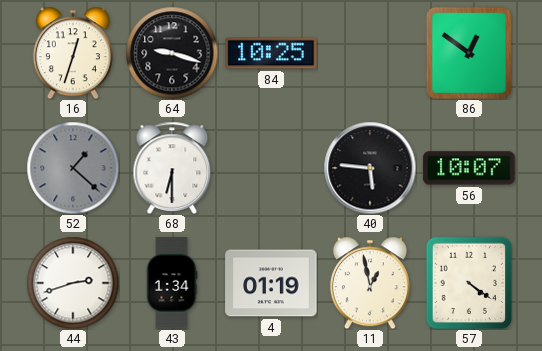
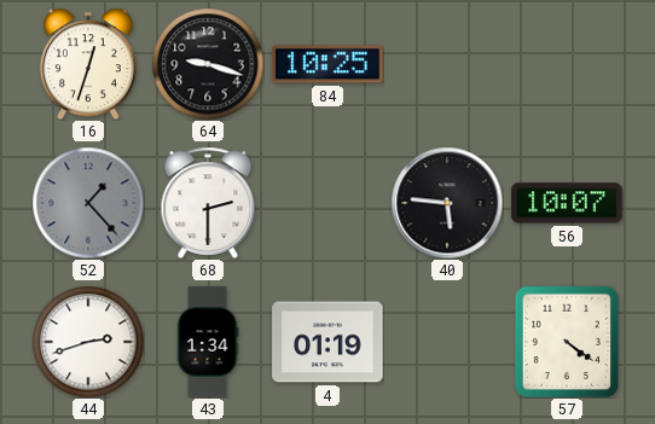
86: 12:51 -> none
52: 1:22 -> 1:23
68: 6:30 -> 2:30
11: 12:58 -> none
